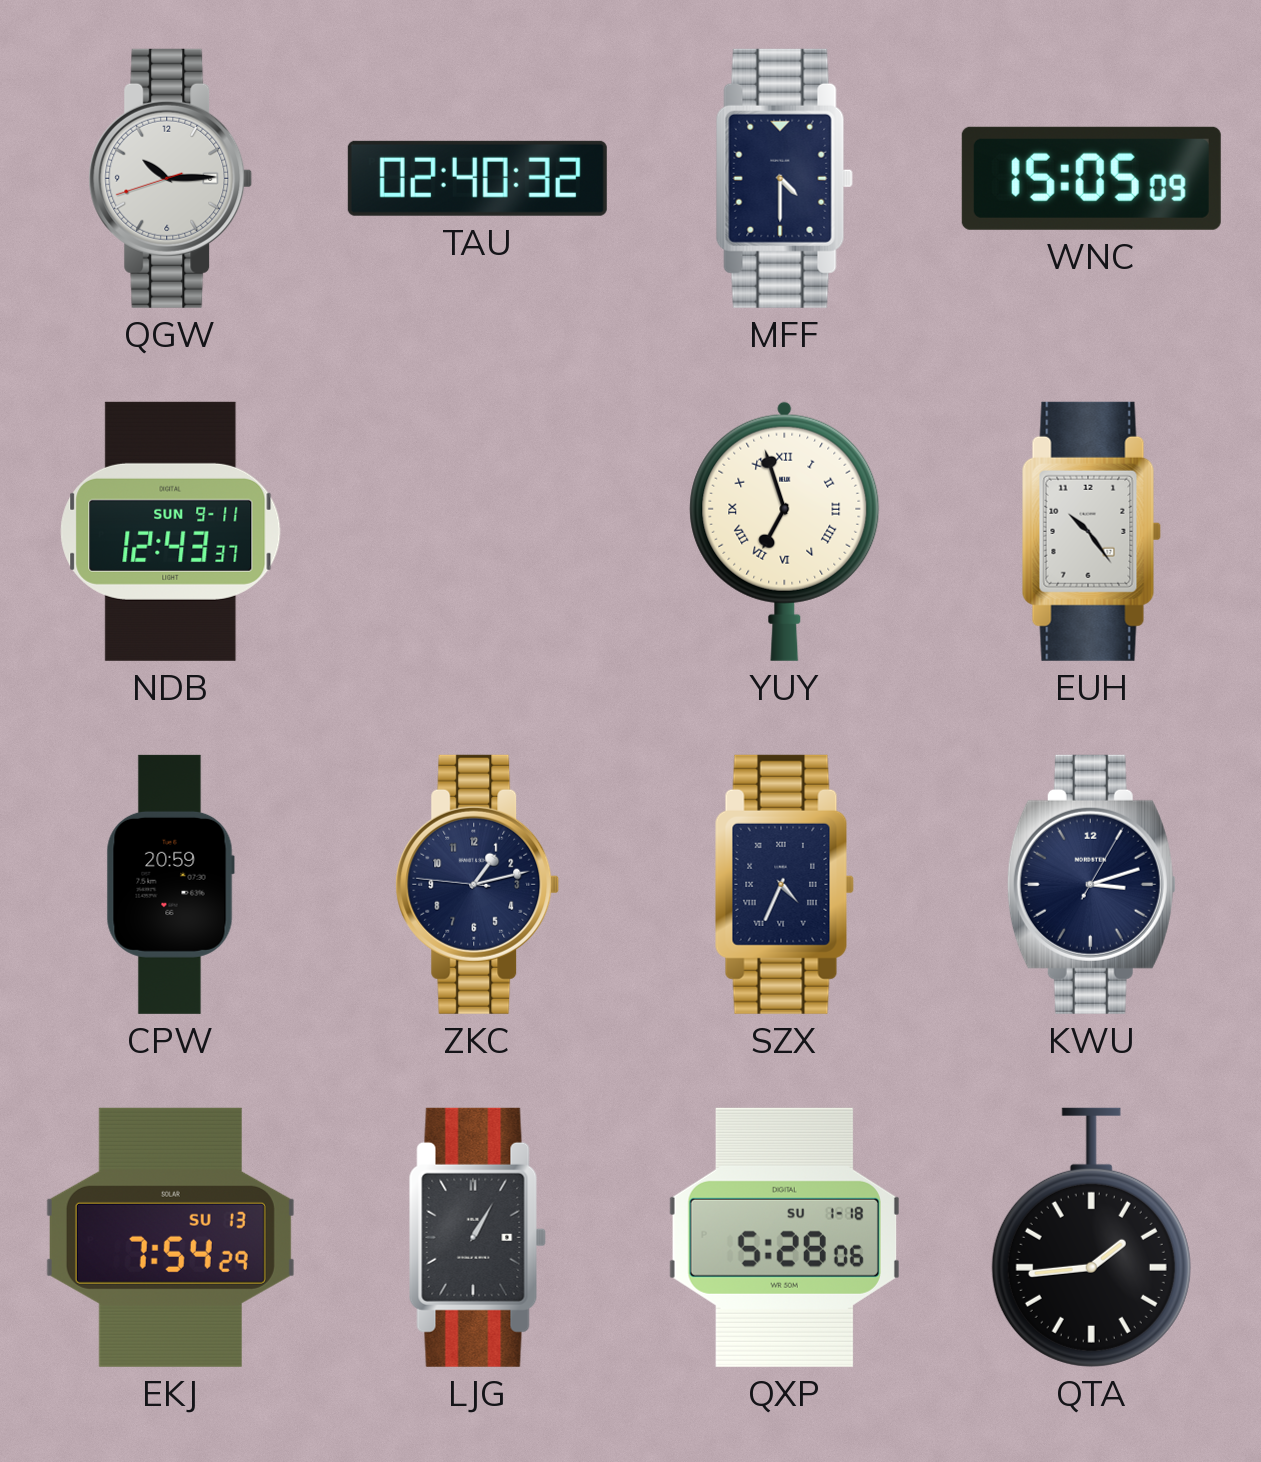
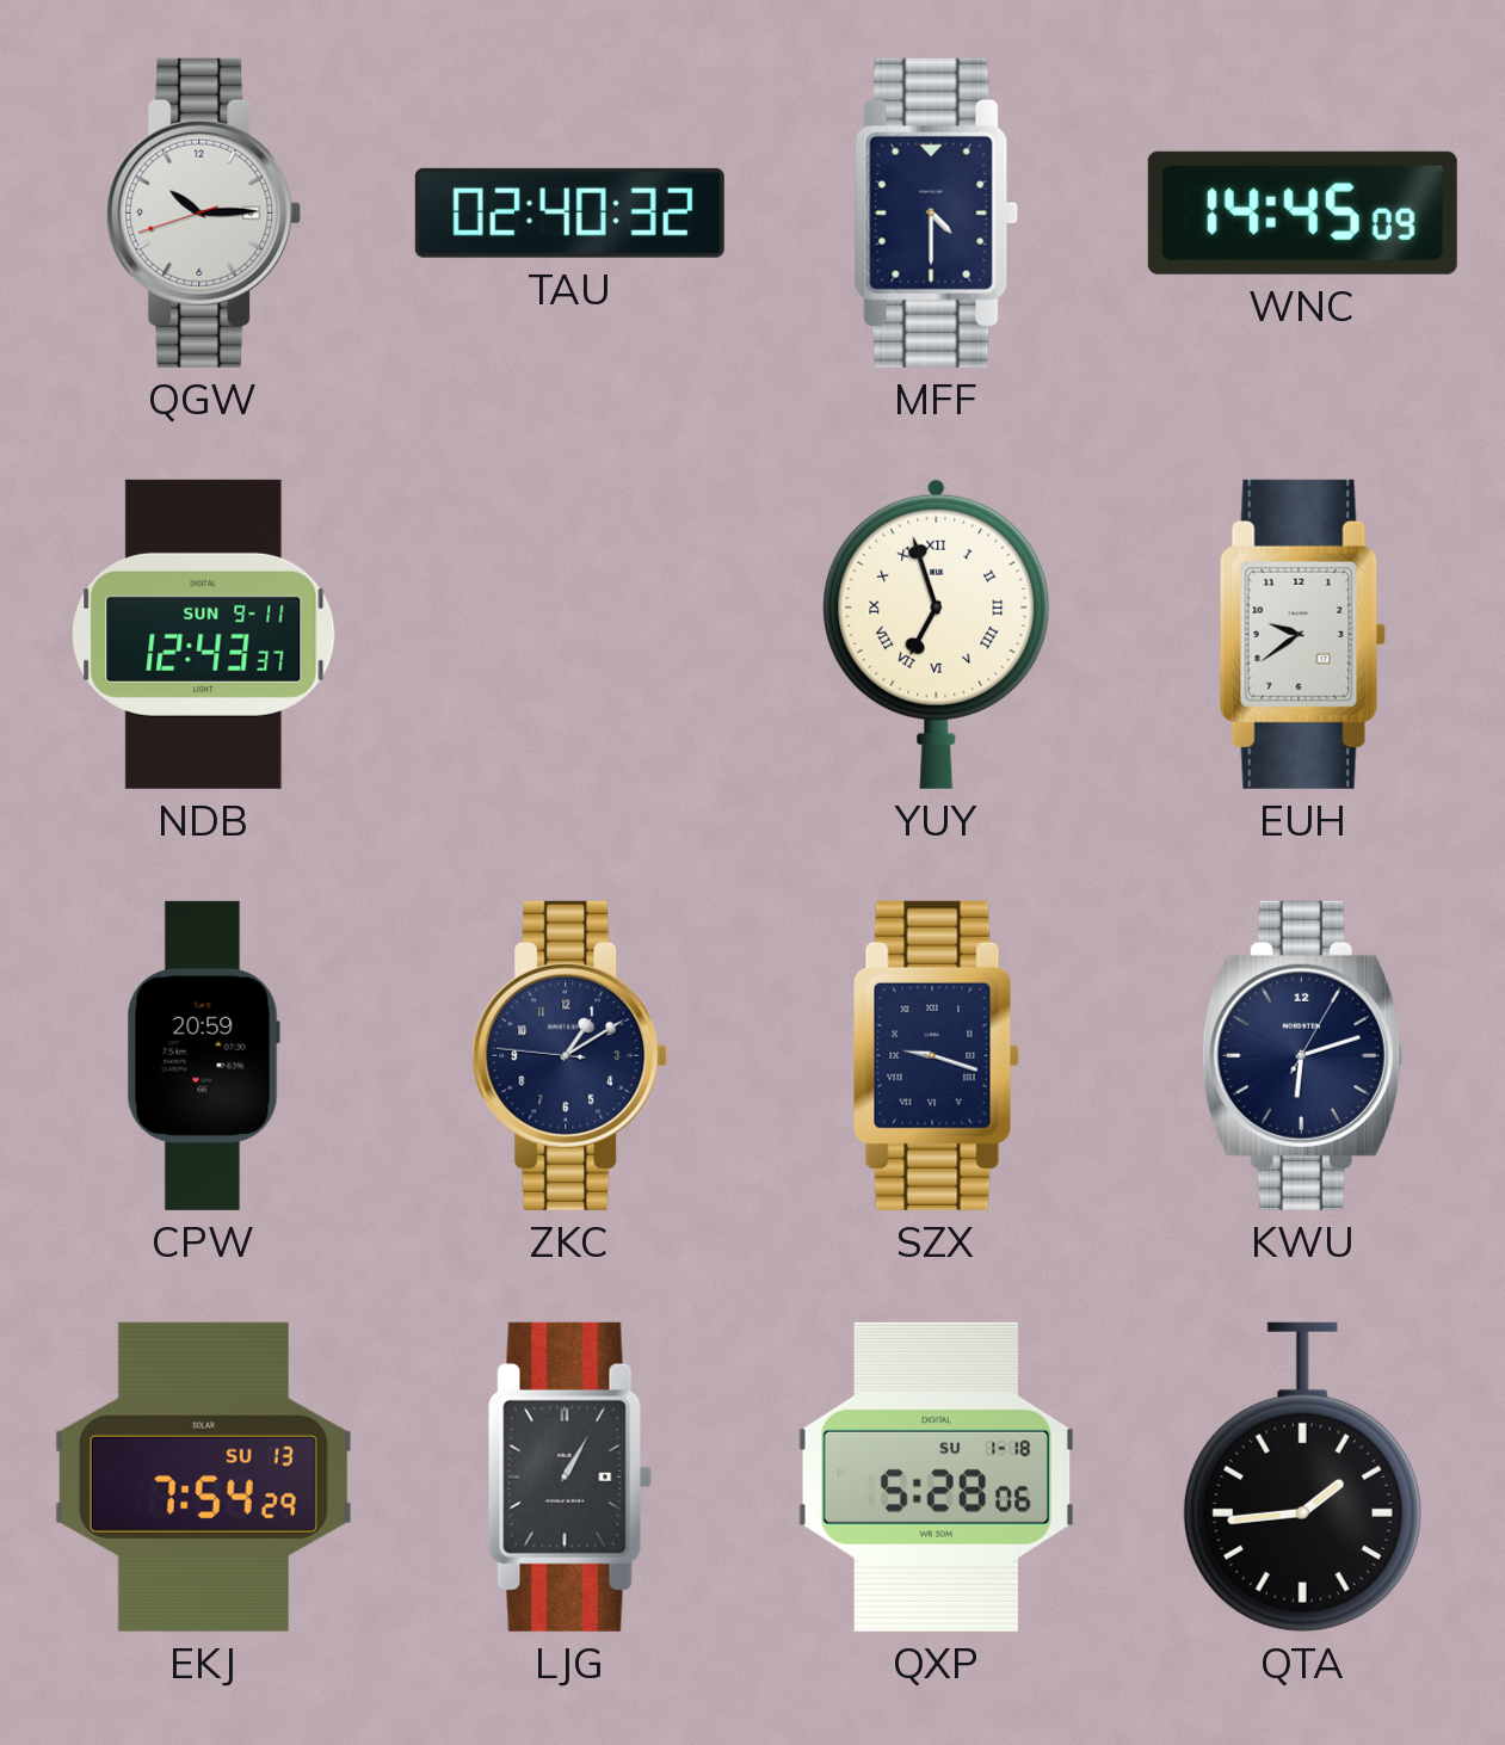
WNC: 15:05 -> 14:45
EUH: 10:24 -> 9:39
ZKC: 1:12 -> 1:09
SZX: 4:34 -> 9:18
KWU: 3:12 -> 6:12
